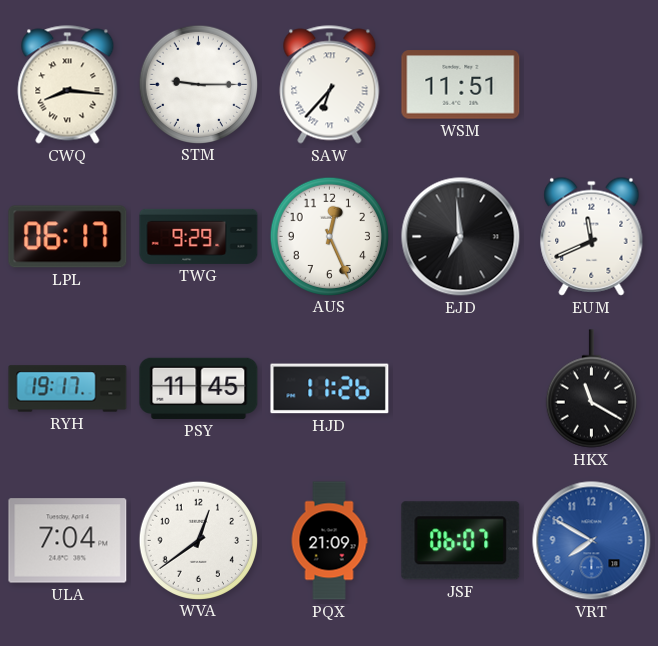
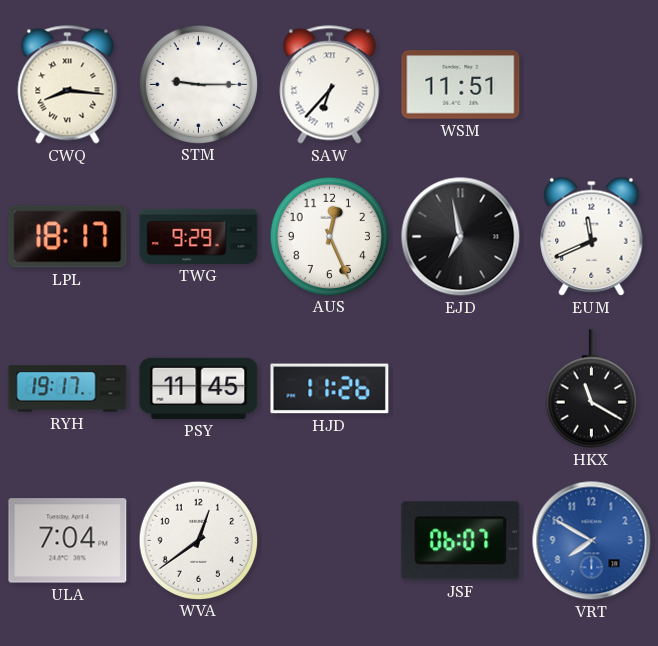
LPL: 06:17 -> 18:17
EJD: 6:59 -> 6:58
PQX: 21:09 -> none
